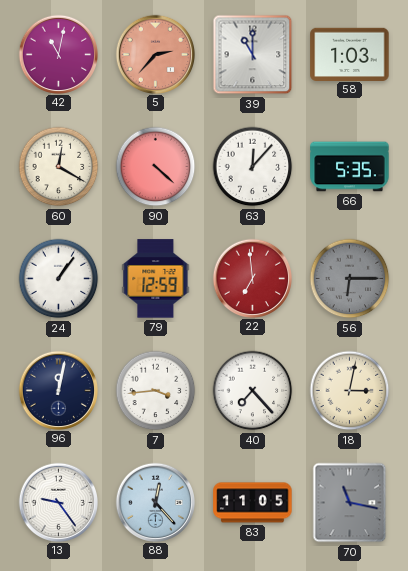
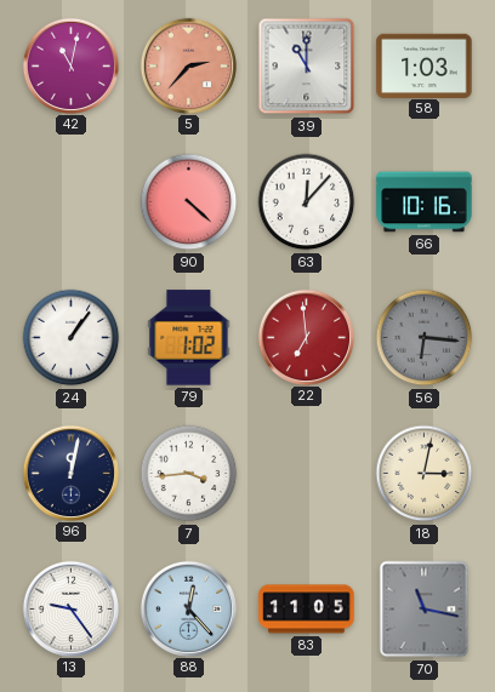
60: 12:20 -> none
66: 5:35 -> 10:16
79: 12:59 -> 1:02
56: 6:15 -> 6:16
40: 7:23 -> none
